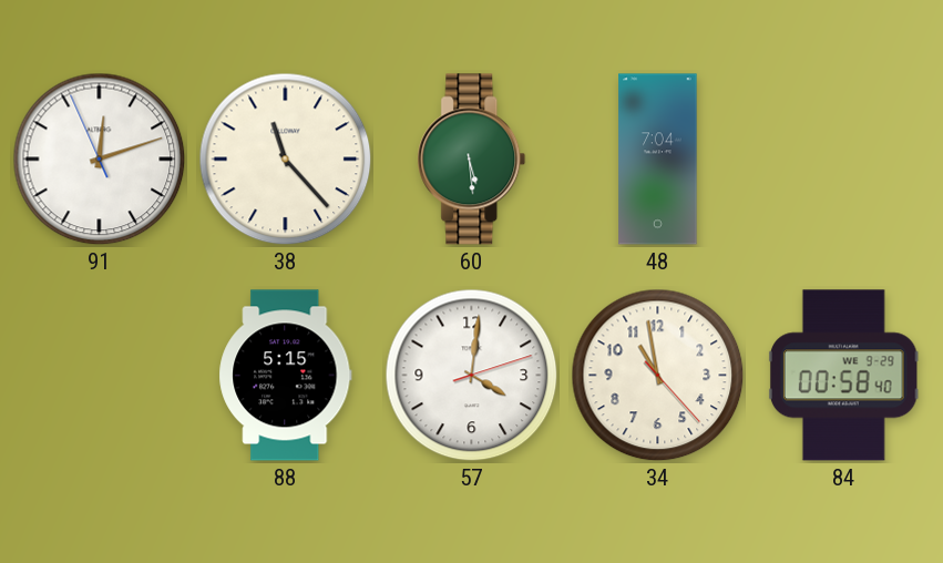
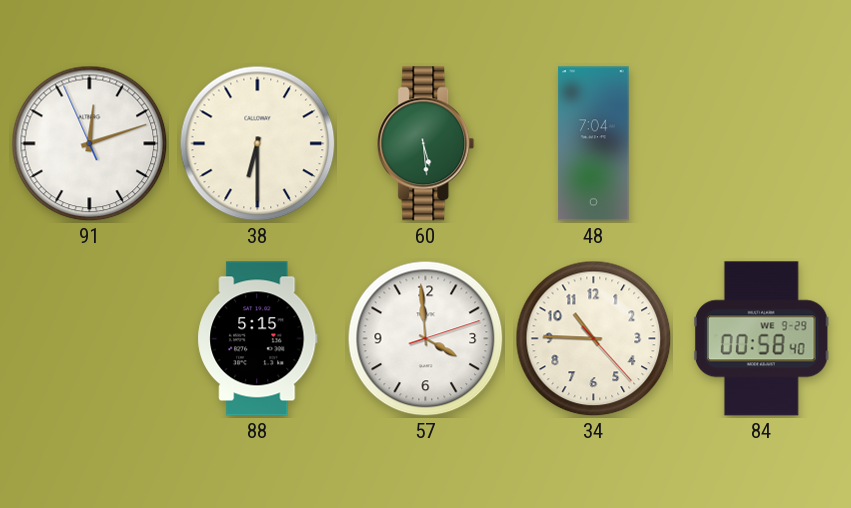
38: 11:23 -> 6:30
57: 4:01 -> 3:59
34: 10:58 -> 10:45
